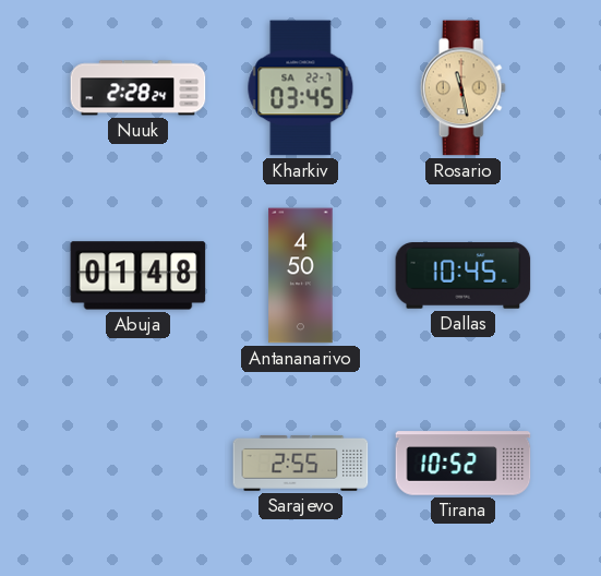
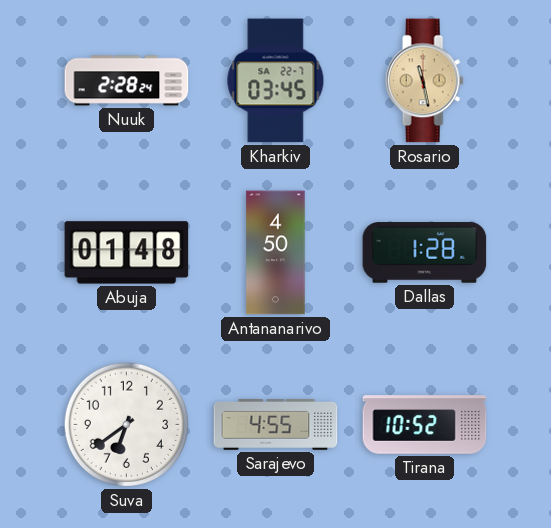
Dallas: 10:45 -> 1:28
Suva: none -> 6:39
Sarajevo: 2:55 -> 4:55
